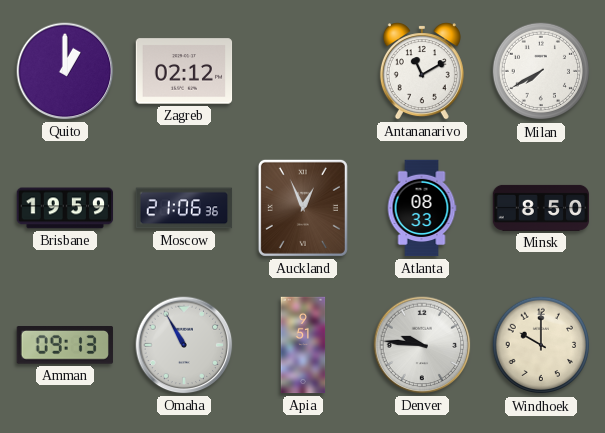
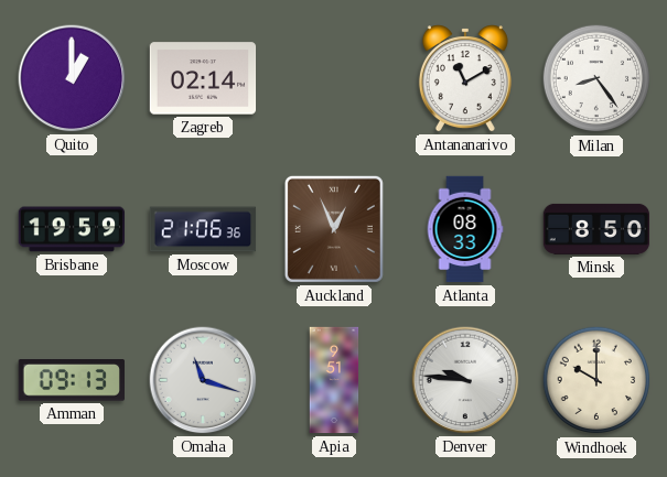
Zagreb: 02:12 -> 02:14
Milan: 7:40 -> 8:24
Omaha: 10:55 -> 11:18
